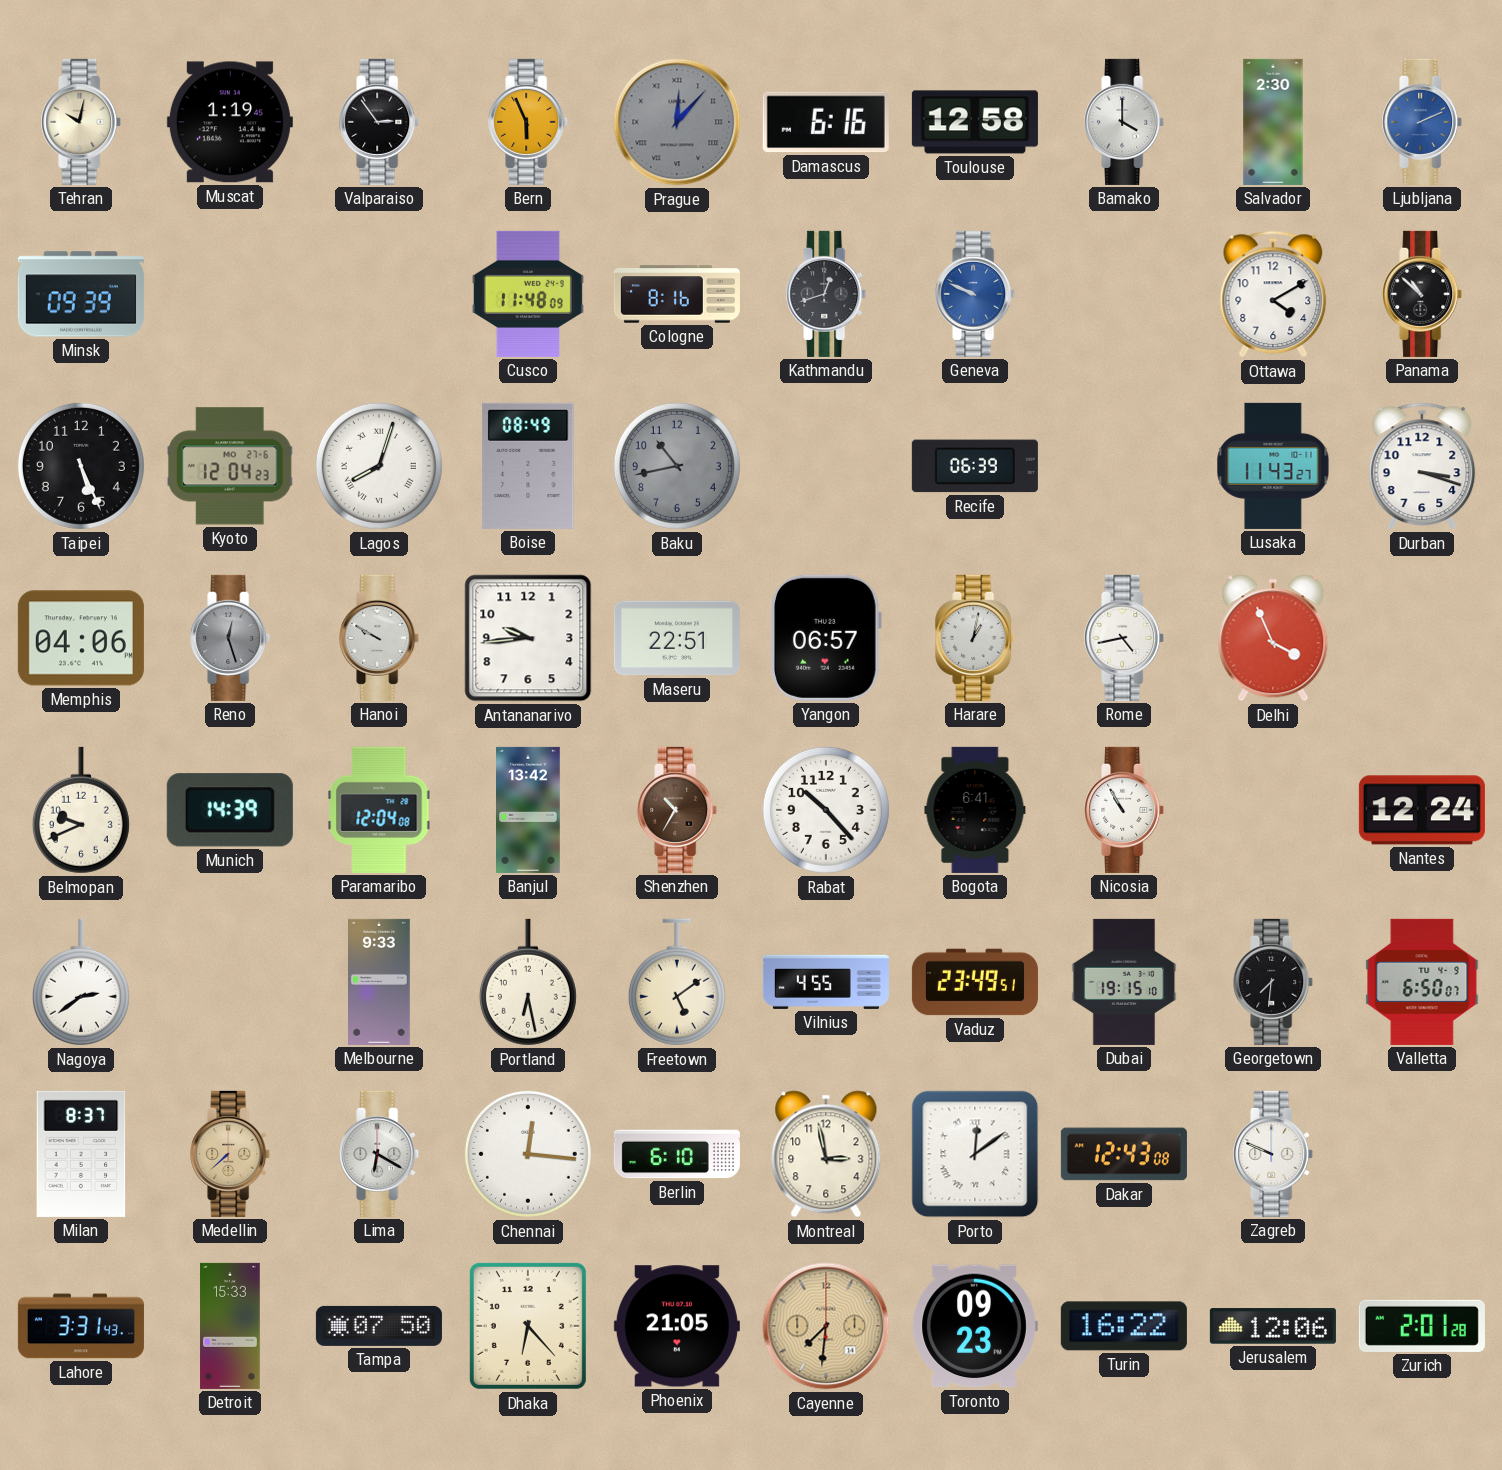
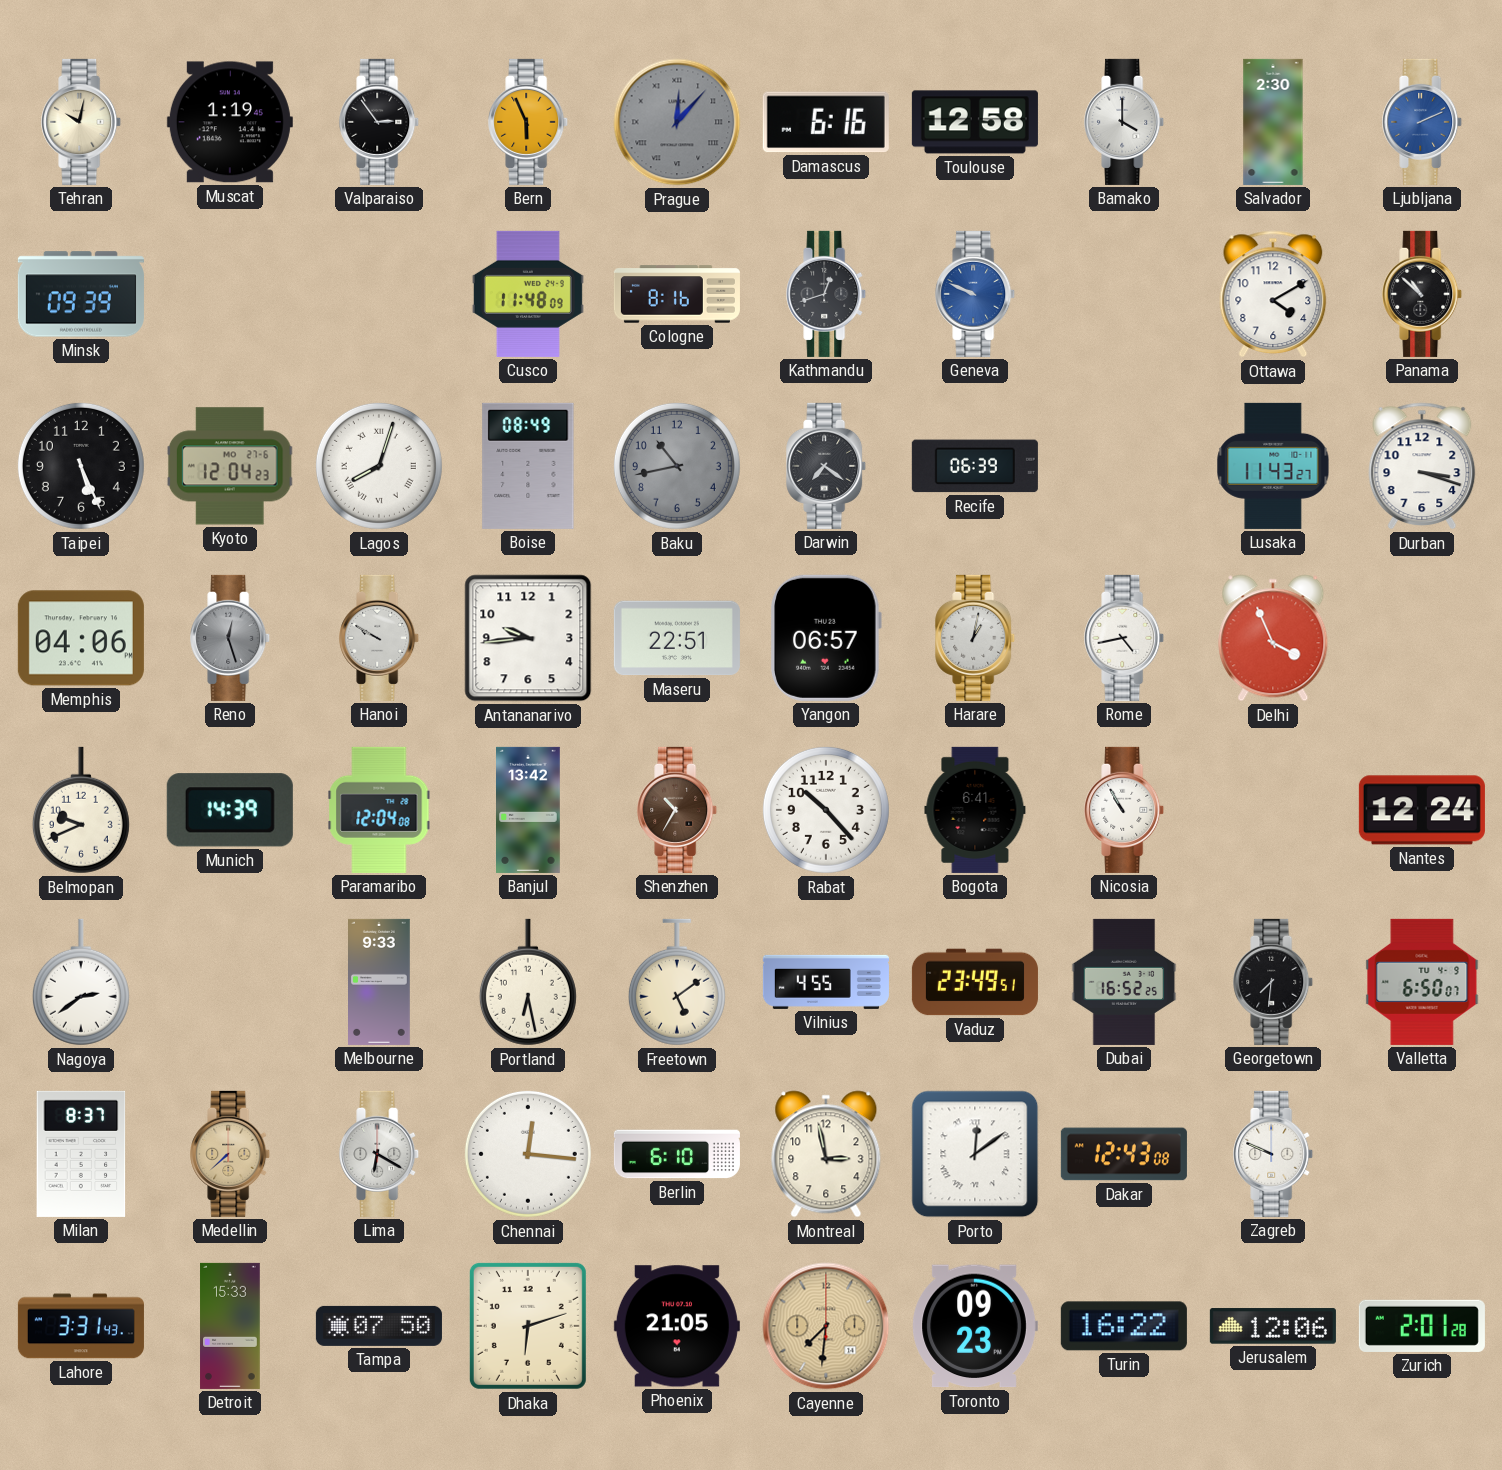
Darwin: none -> 7:21
Dubai: 19:15 -> 16:52
Dhaka: 6:23 -> 6:12
